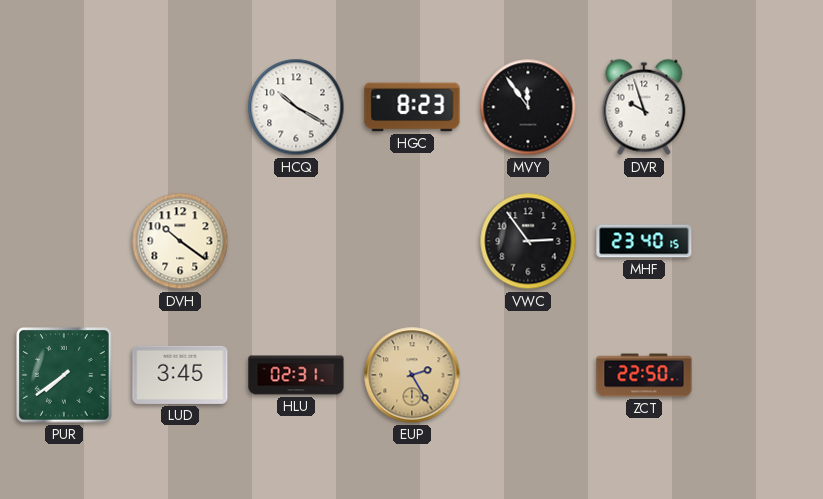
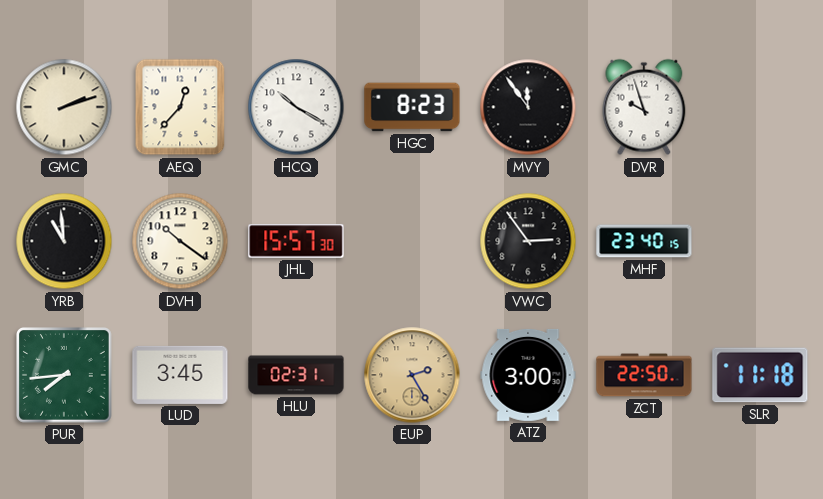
GMC: none -> 2:12
AEQ: none -> 12:37
YRB: none -> 10:59
JHL: none -> 15:57
PUR: 7:39 -> 7:44
ATZ: none -> 3:00
SLR: none -> 11:18
